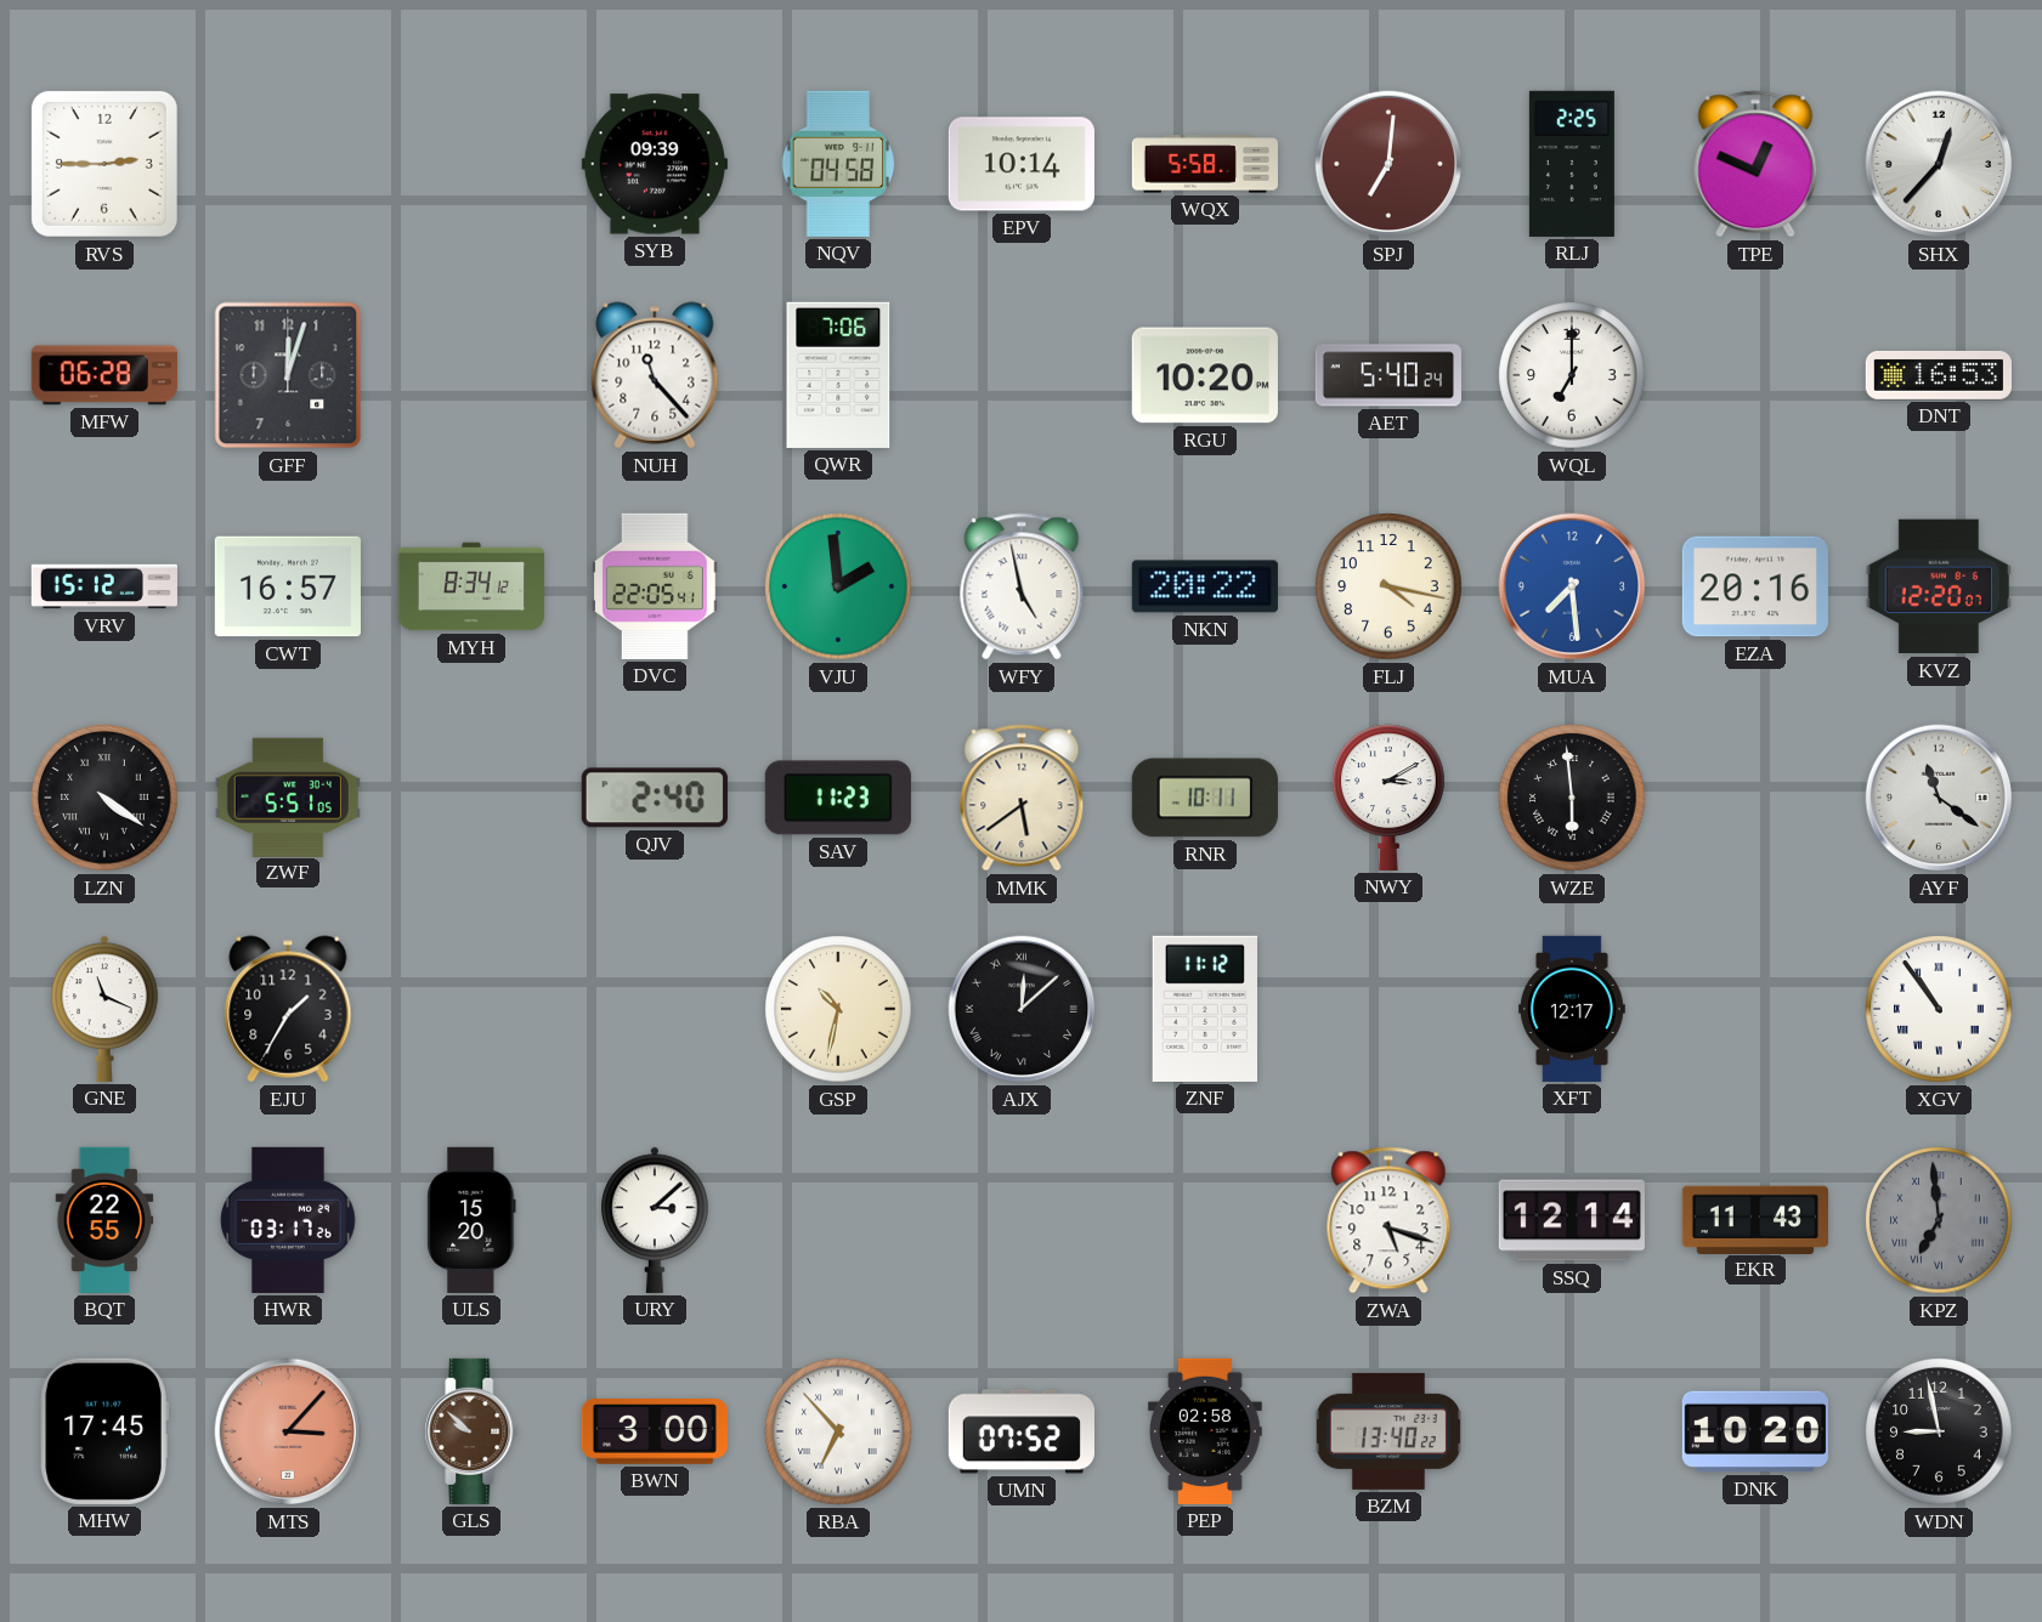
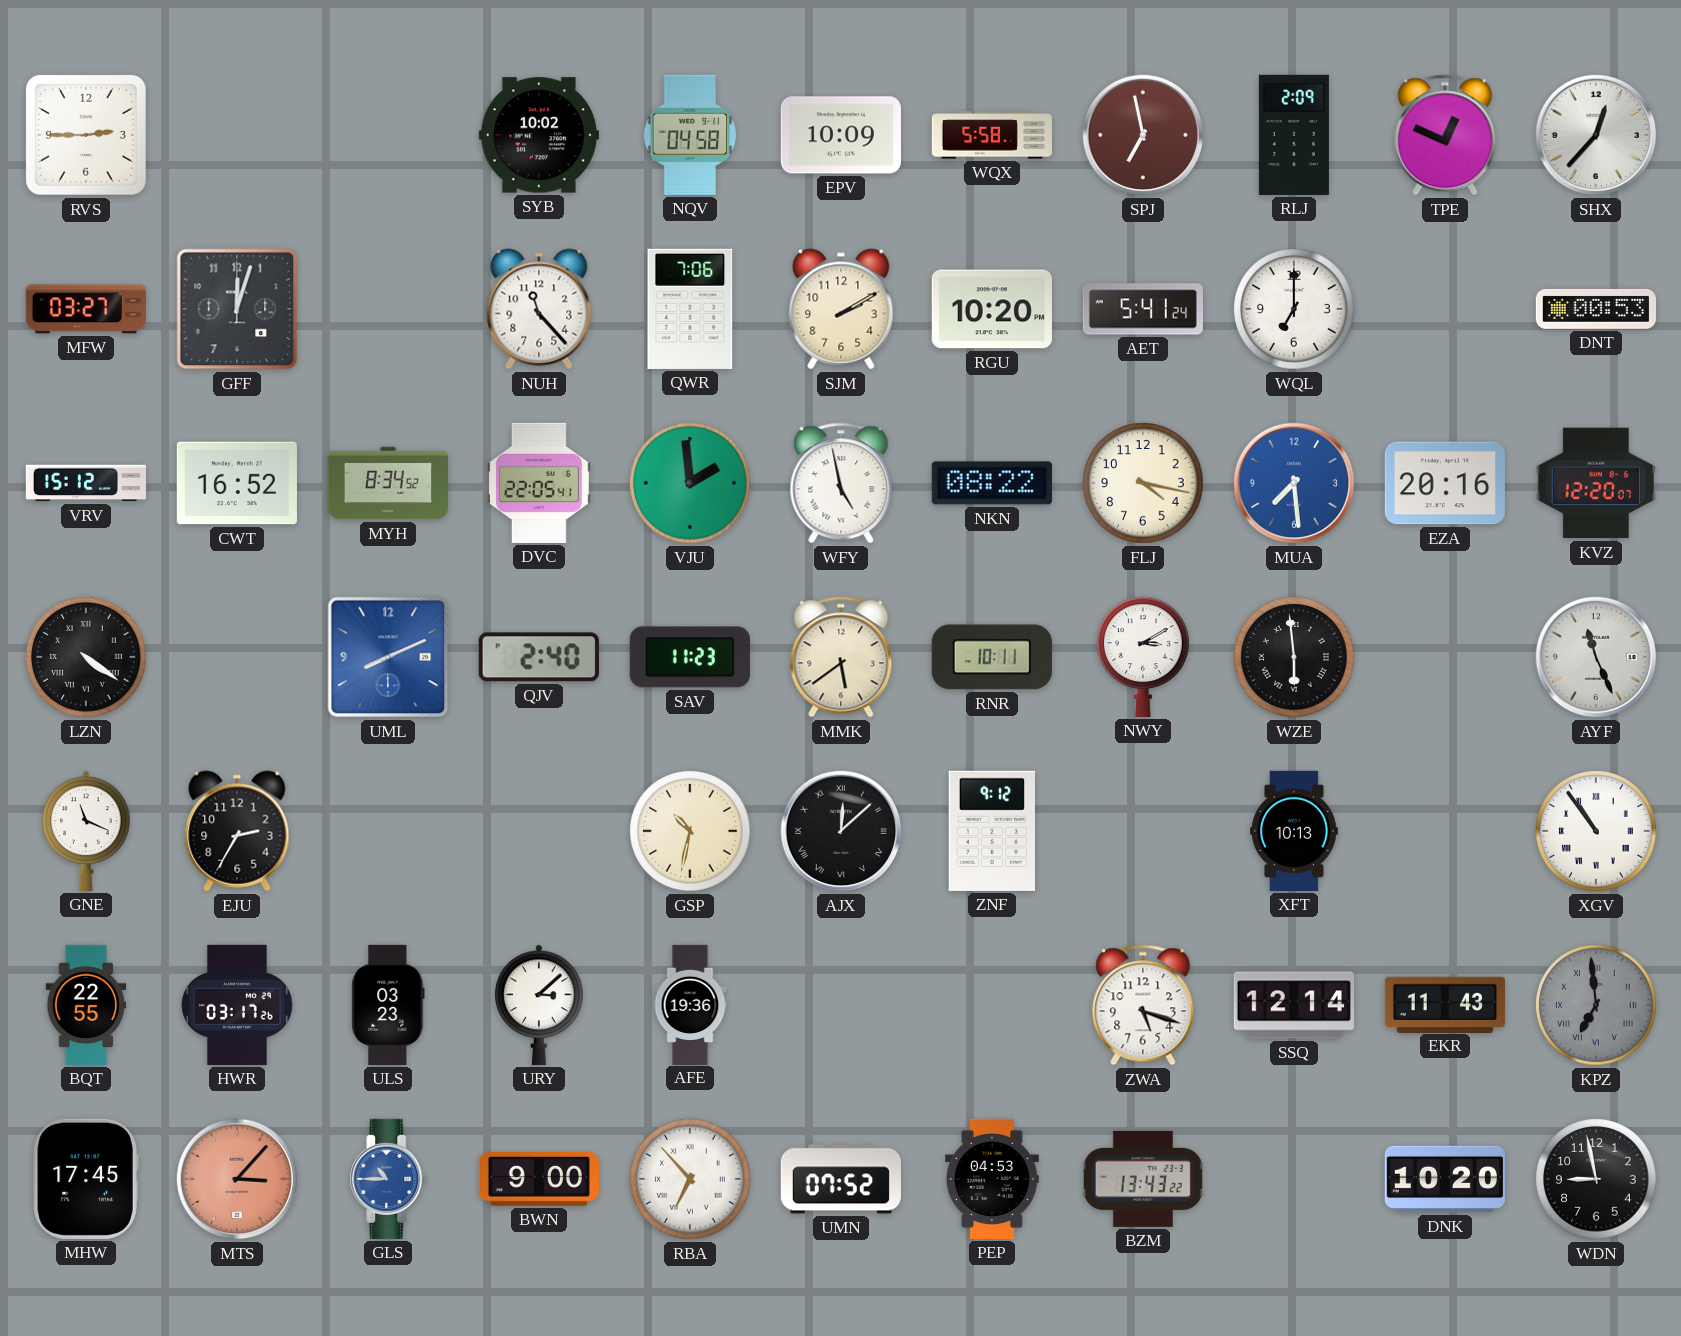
SYB: 09:39 -> 10:02
EPV: 10:14 -> 10:09
SPJ: 7:01 -> 6:58
RLJ: 2:25 -> 2:09
MFW: 06:28 -> 03:27
SJM: none -> 2:10
AET: 5:40 -> 5:41
DNT: 16:53 -> 00:53
CWT: 16:57 -> 16:52
MYH: 8:34:12 -> 8:34:52
NKN: 20:22 -> 08:22
ZWF: 5:51 -> none
UML: none -> 8:11
AYF: 11:21 -> 11:26
EJU: 1:35 -> 2:35
ZNF: 11:12 -> 9:12
XFT: 12:17 -> 10:13
ULS: 15:20 -> 03:23
AFE: none -> 19:36
GLS: 9:52 -> 10:45
GLS dial: brown -> blue
BWN: 3:00 -> 9:00
PEP: 02:58 -> 04:53
BZM: 13:40 -> 13:43
